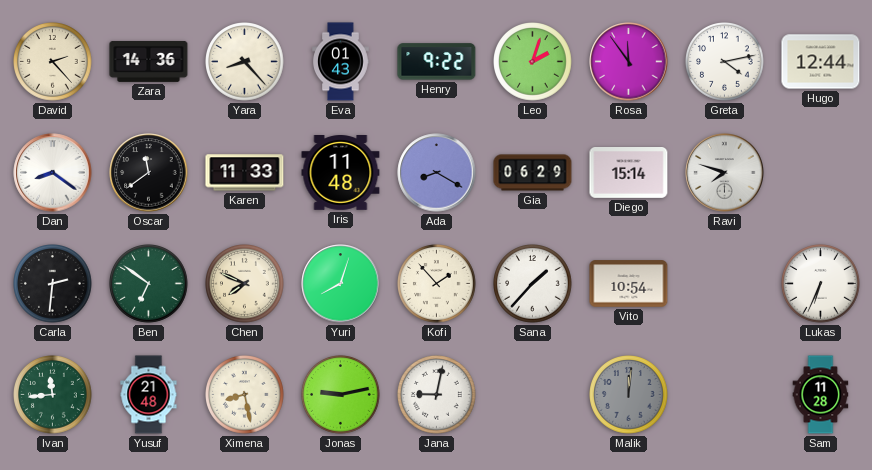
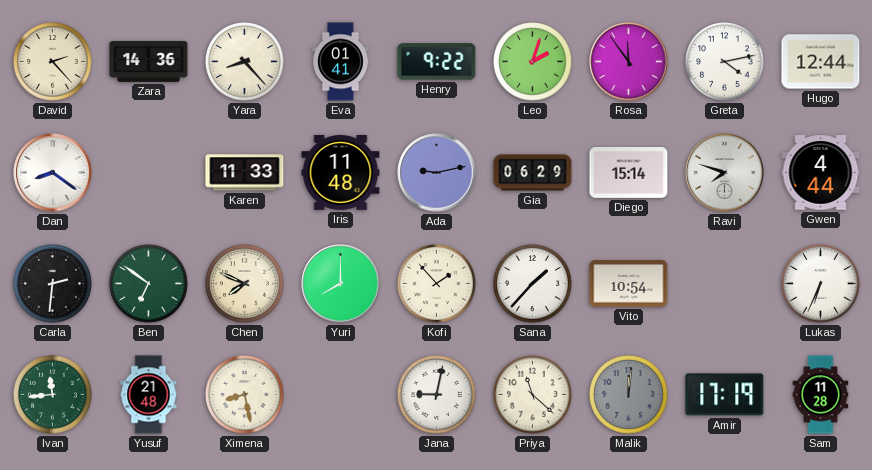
Eva: 01:43 -> 01:41
Oscar: 11:39 -> none
Ada: 8:20 -> 9:13
Gwen: none -> 4:44
Yuri: 8:03 -> 8:00
Jonas: 9:13 -> none
Priya: none -> 11:22
Amir: none -> 17:19
